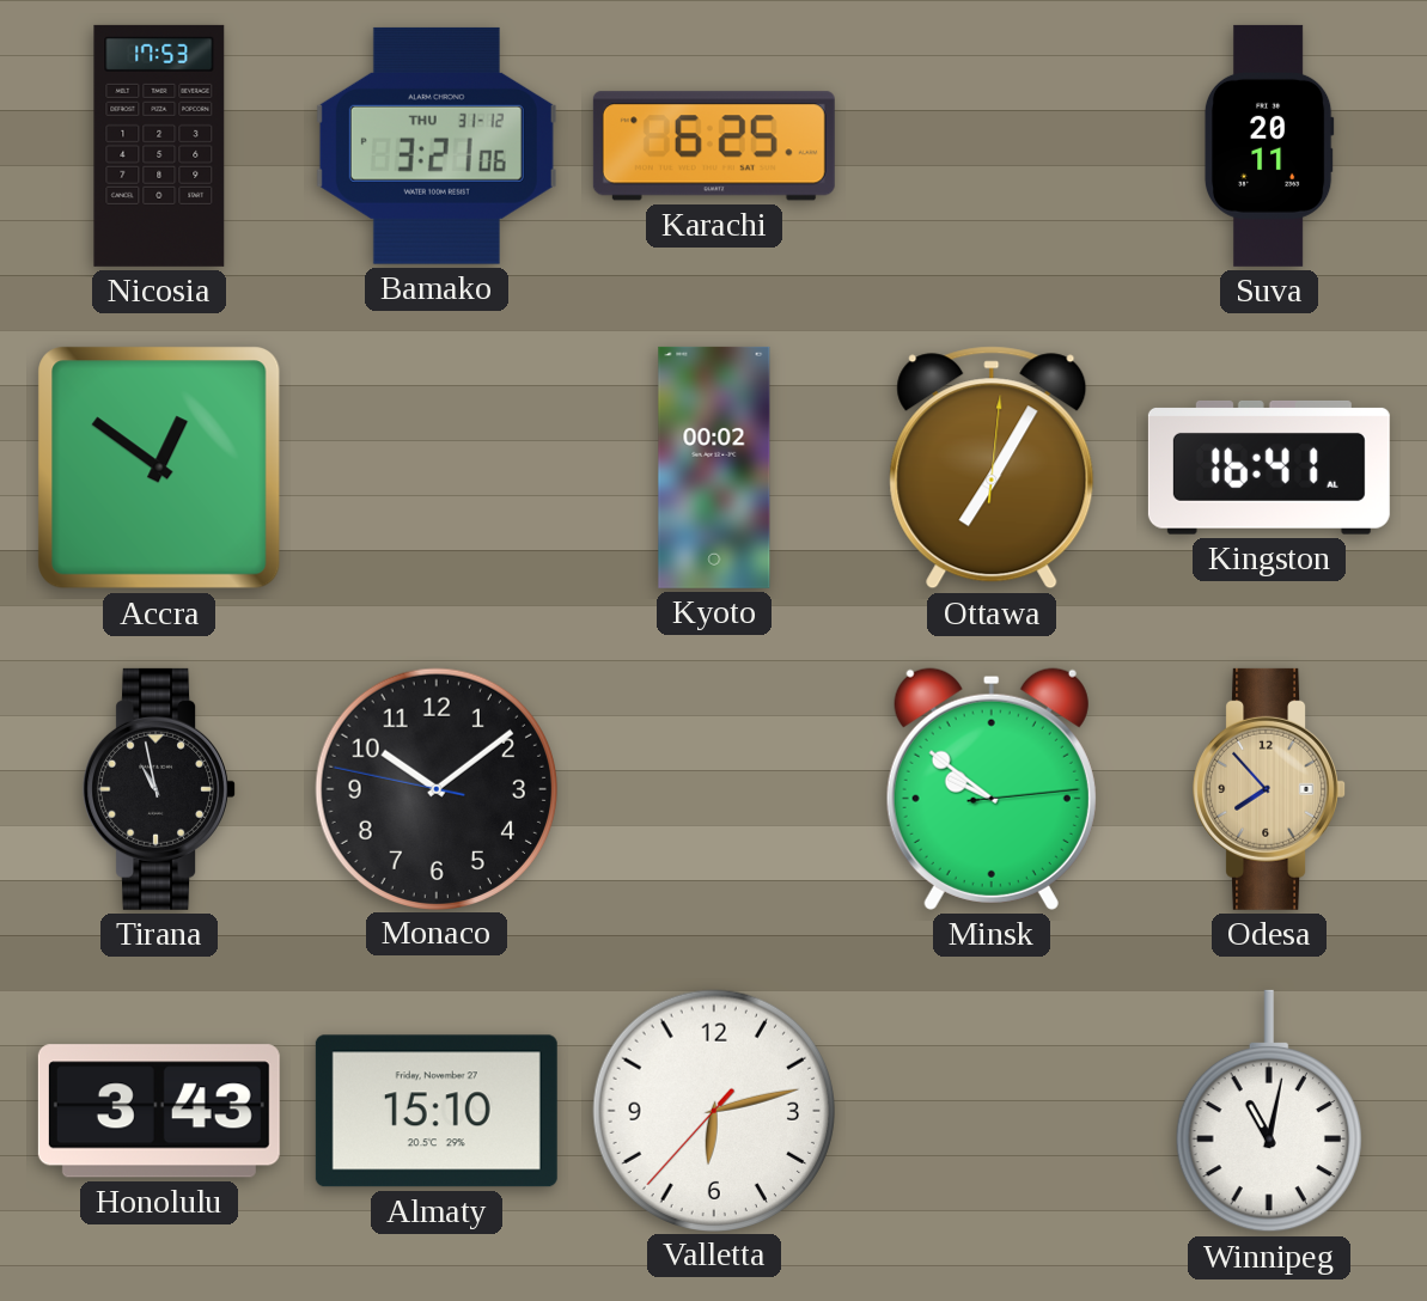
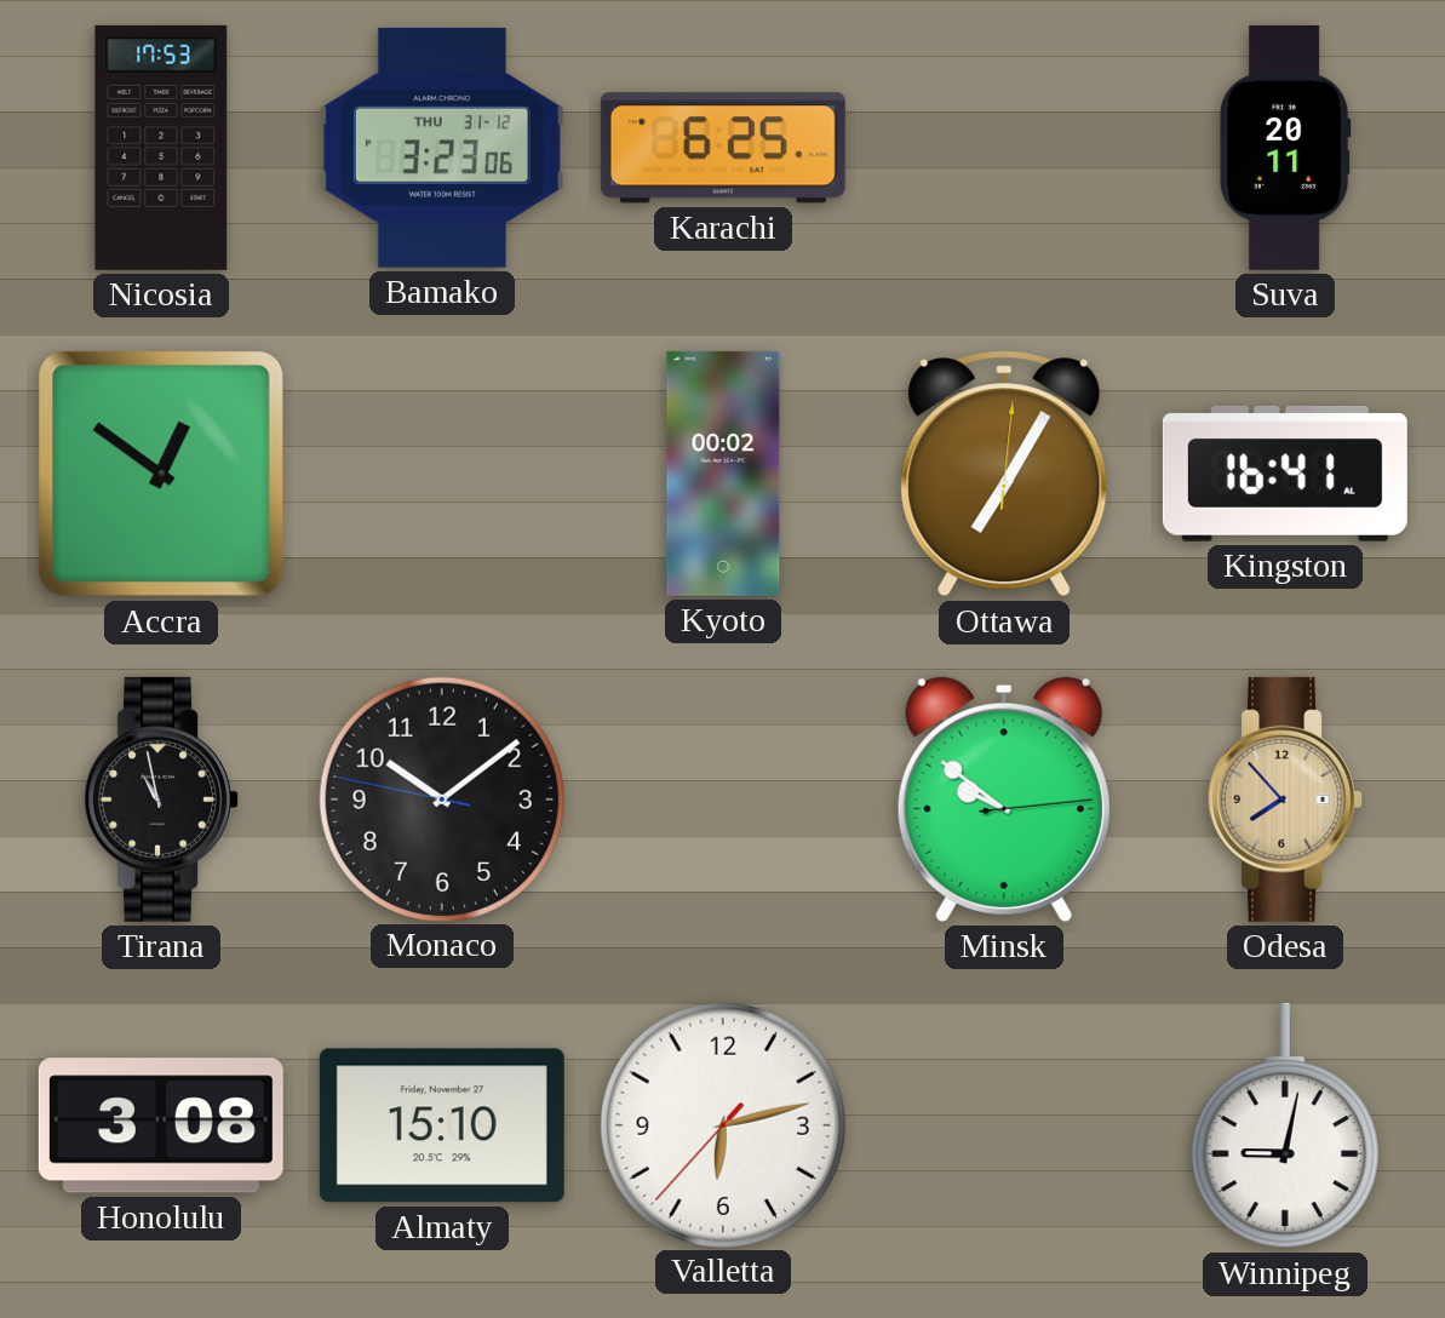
Bamako: 3:21 -> 3:23
Honolulu: 3:43 -> 3:08
Winnipeg: 11:02 -> 9:02
